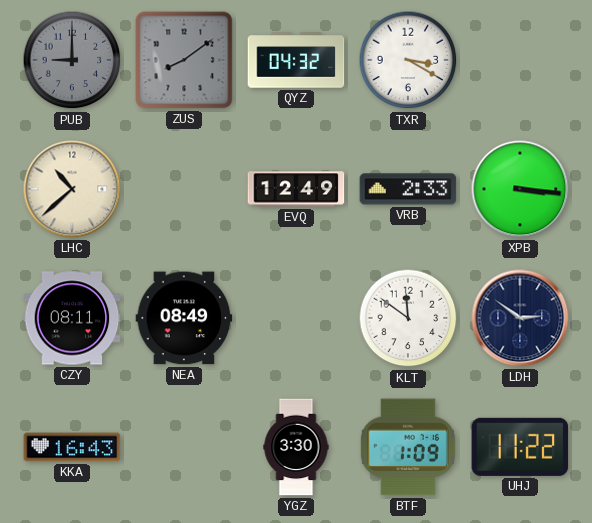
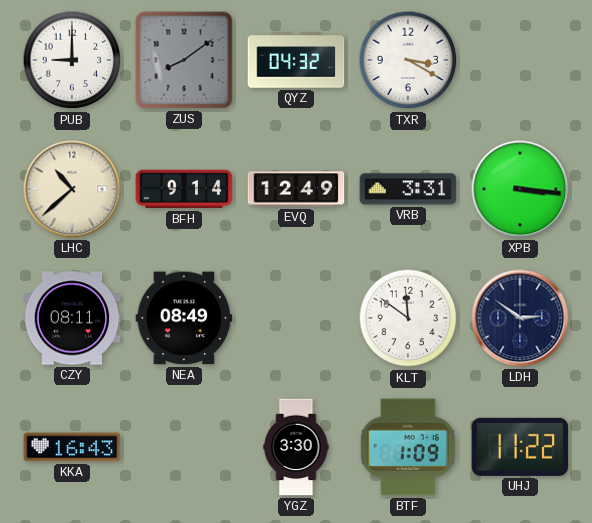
PUB dial: grey -> white
BFH: none -> 9:14
VRB: 2:33 -> 3:31
